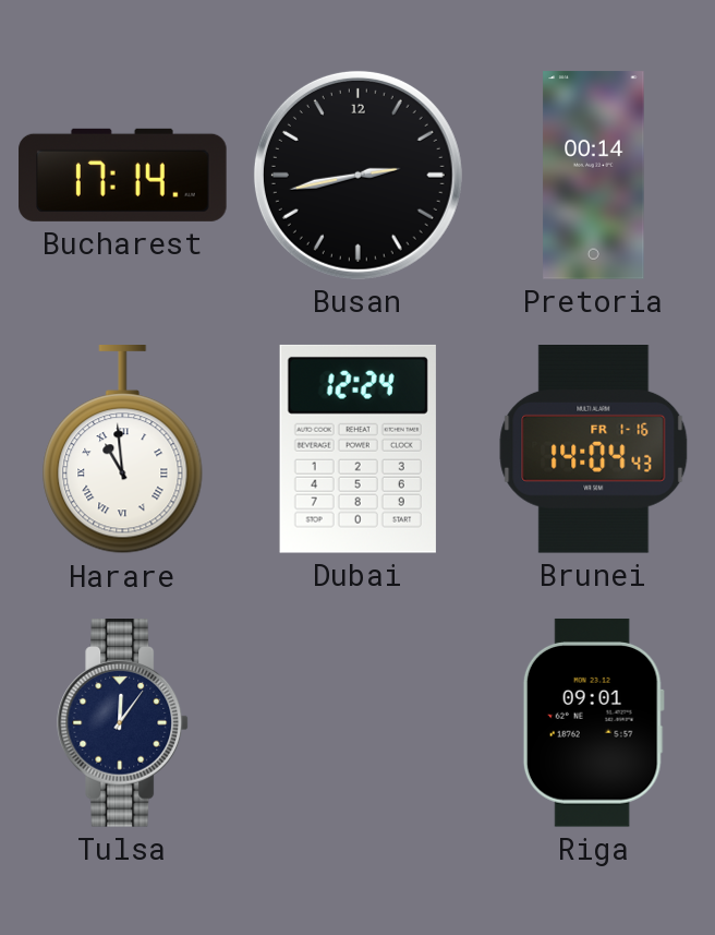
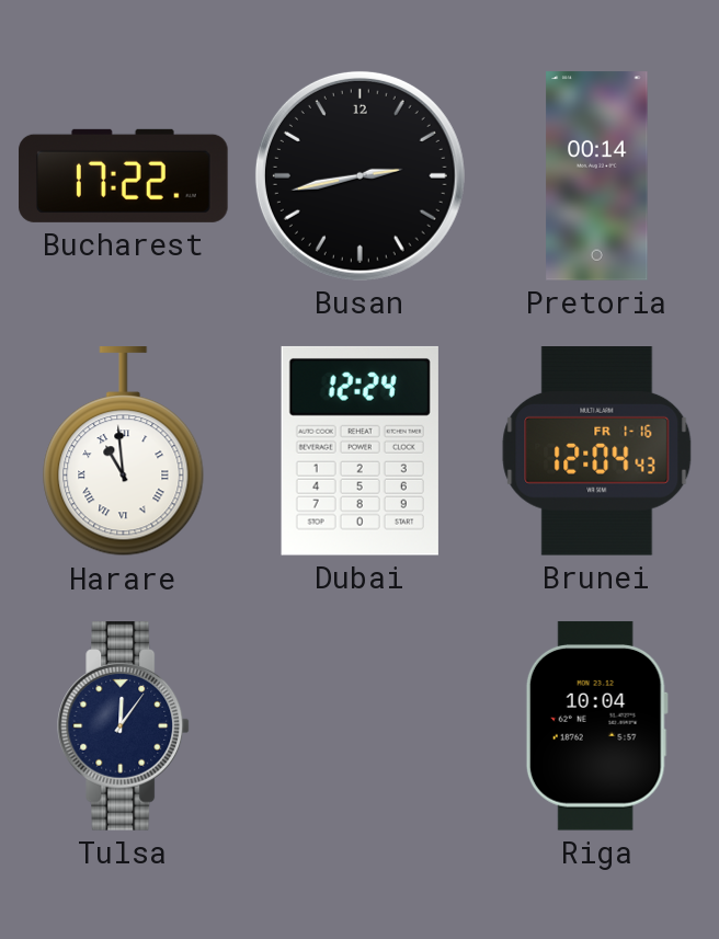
Bucharest: 17:14 -> 17:22
Brunei: 14:04 -> 12:04
Riga: 09:01 -> 10:04
